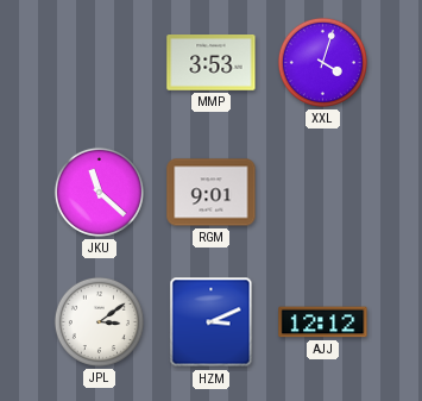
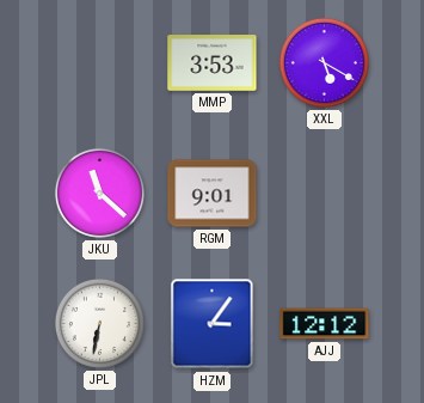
XXL: 4:03 -> 5:20
JPL: 3:09 -> 6:32
HZM: 3:11 -> 3:06
